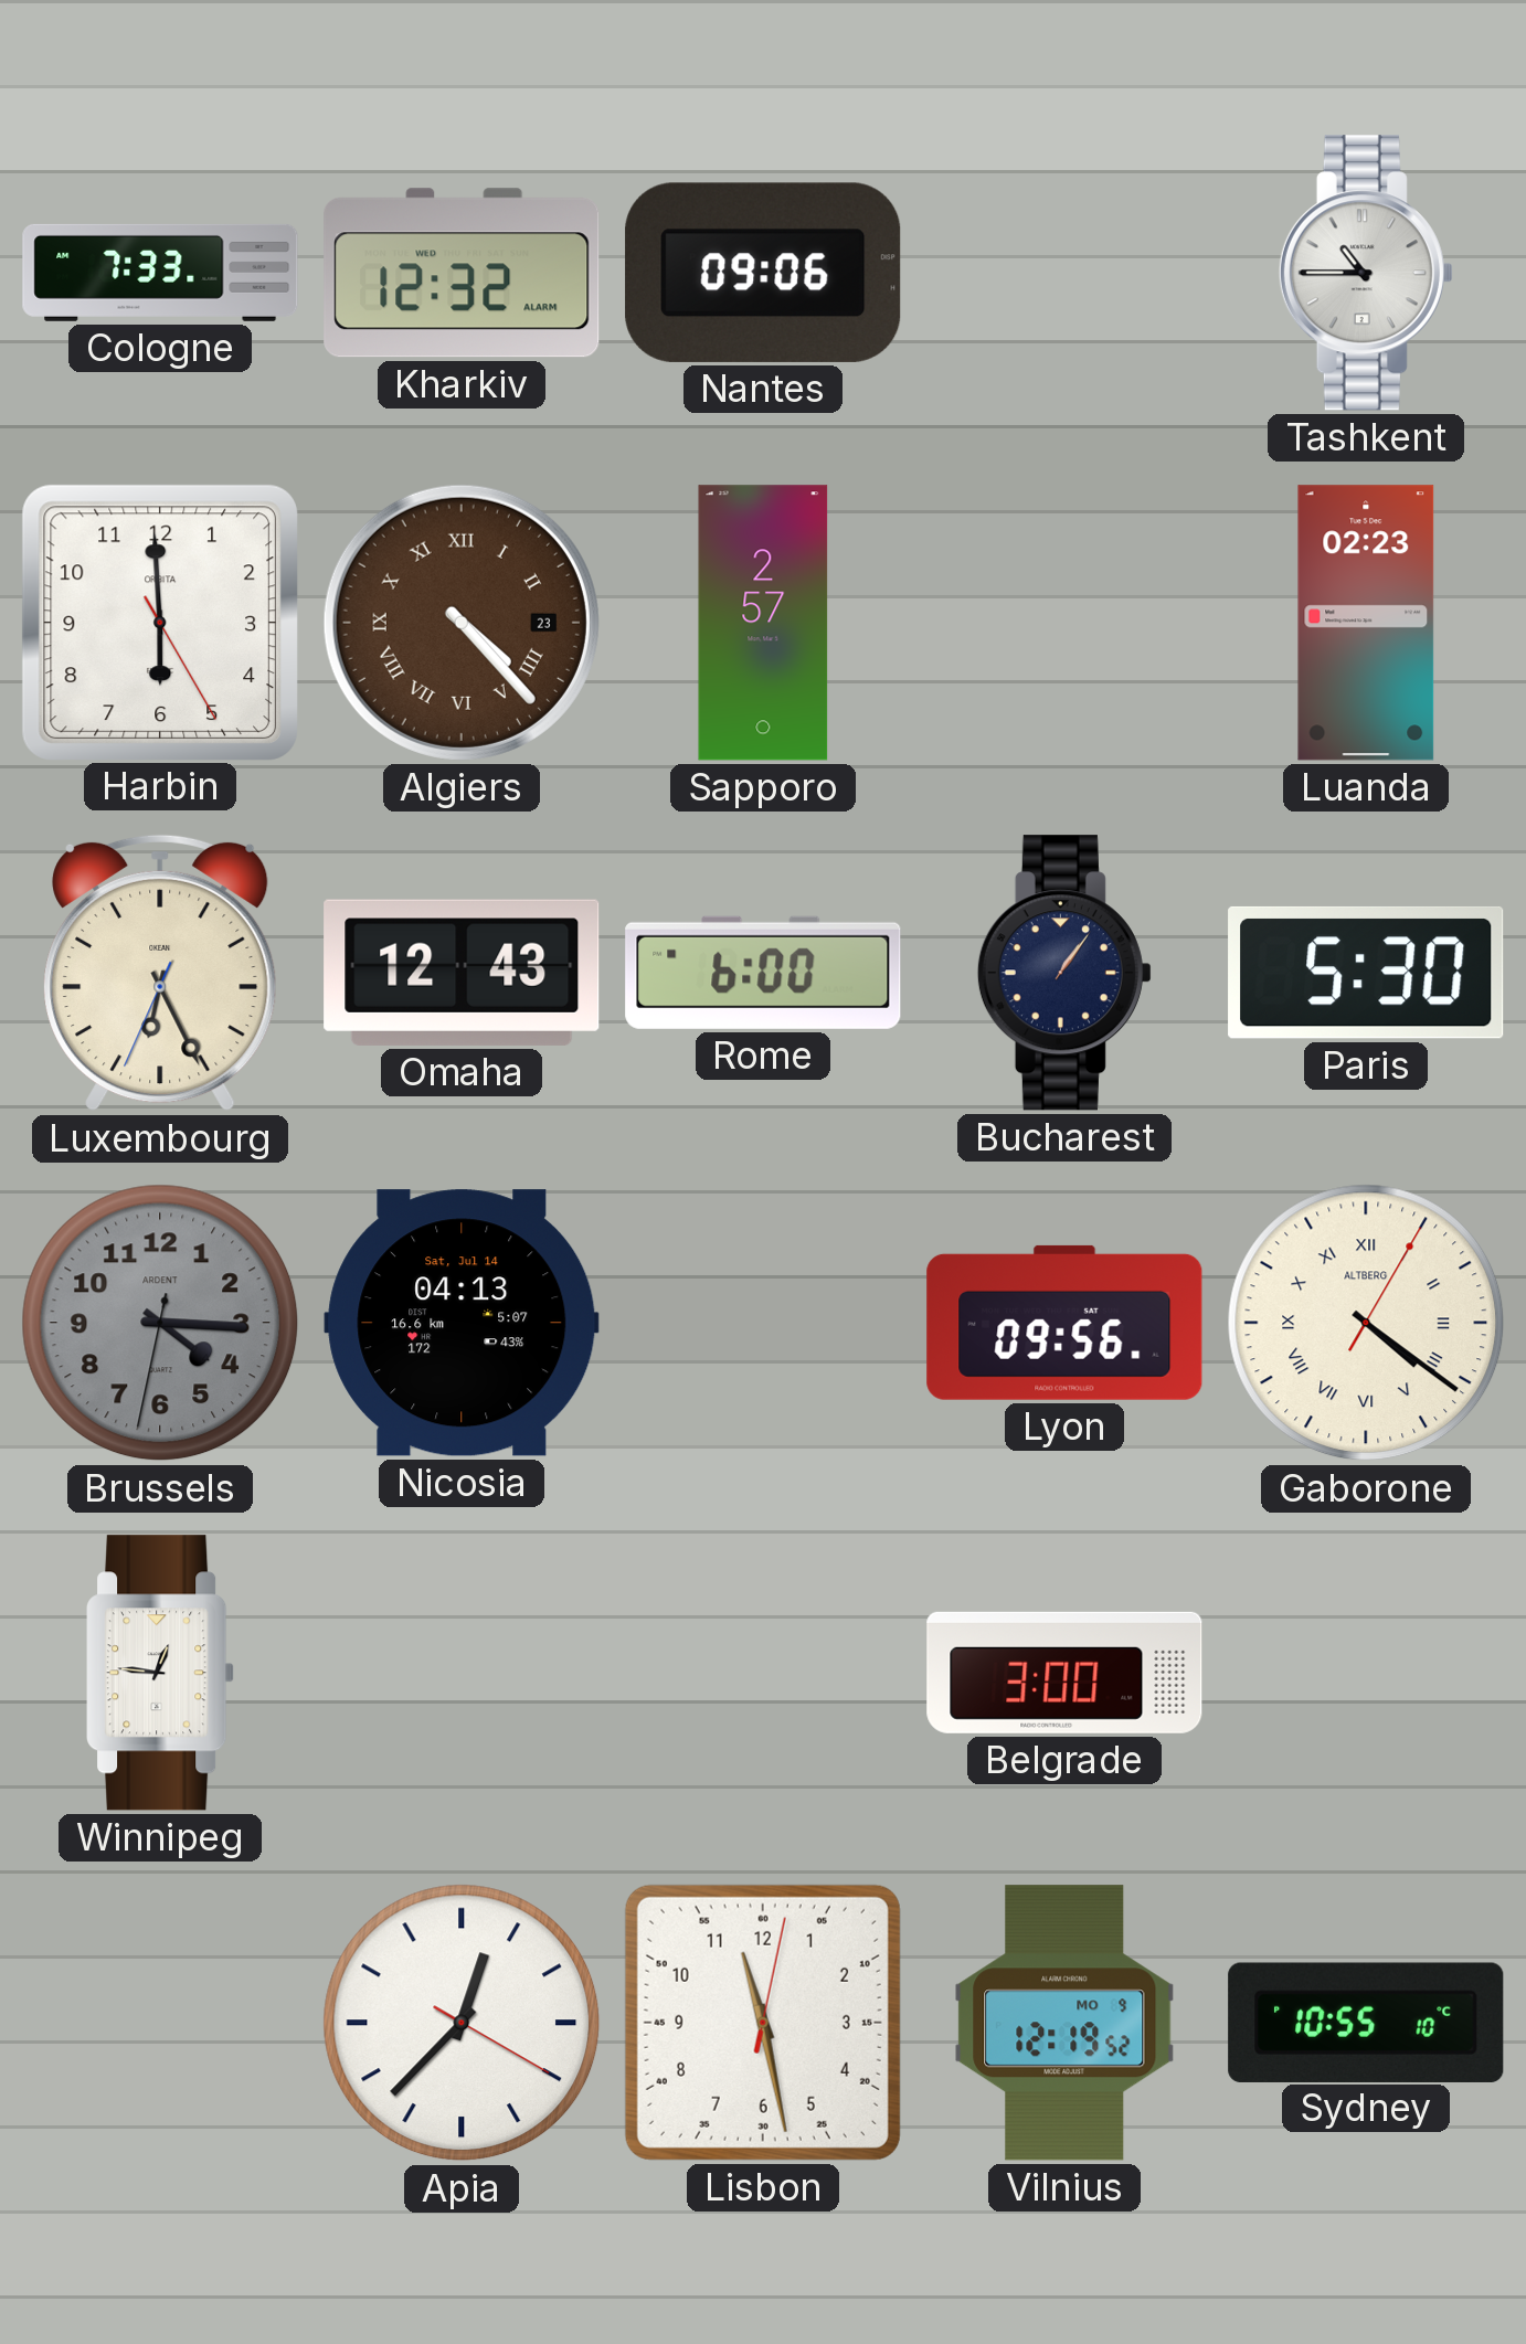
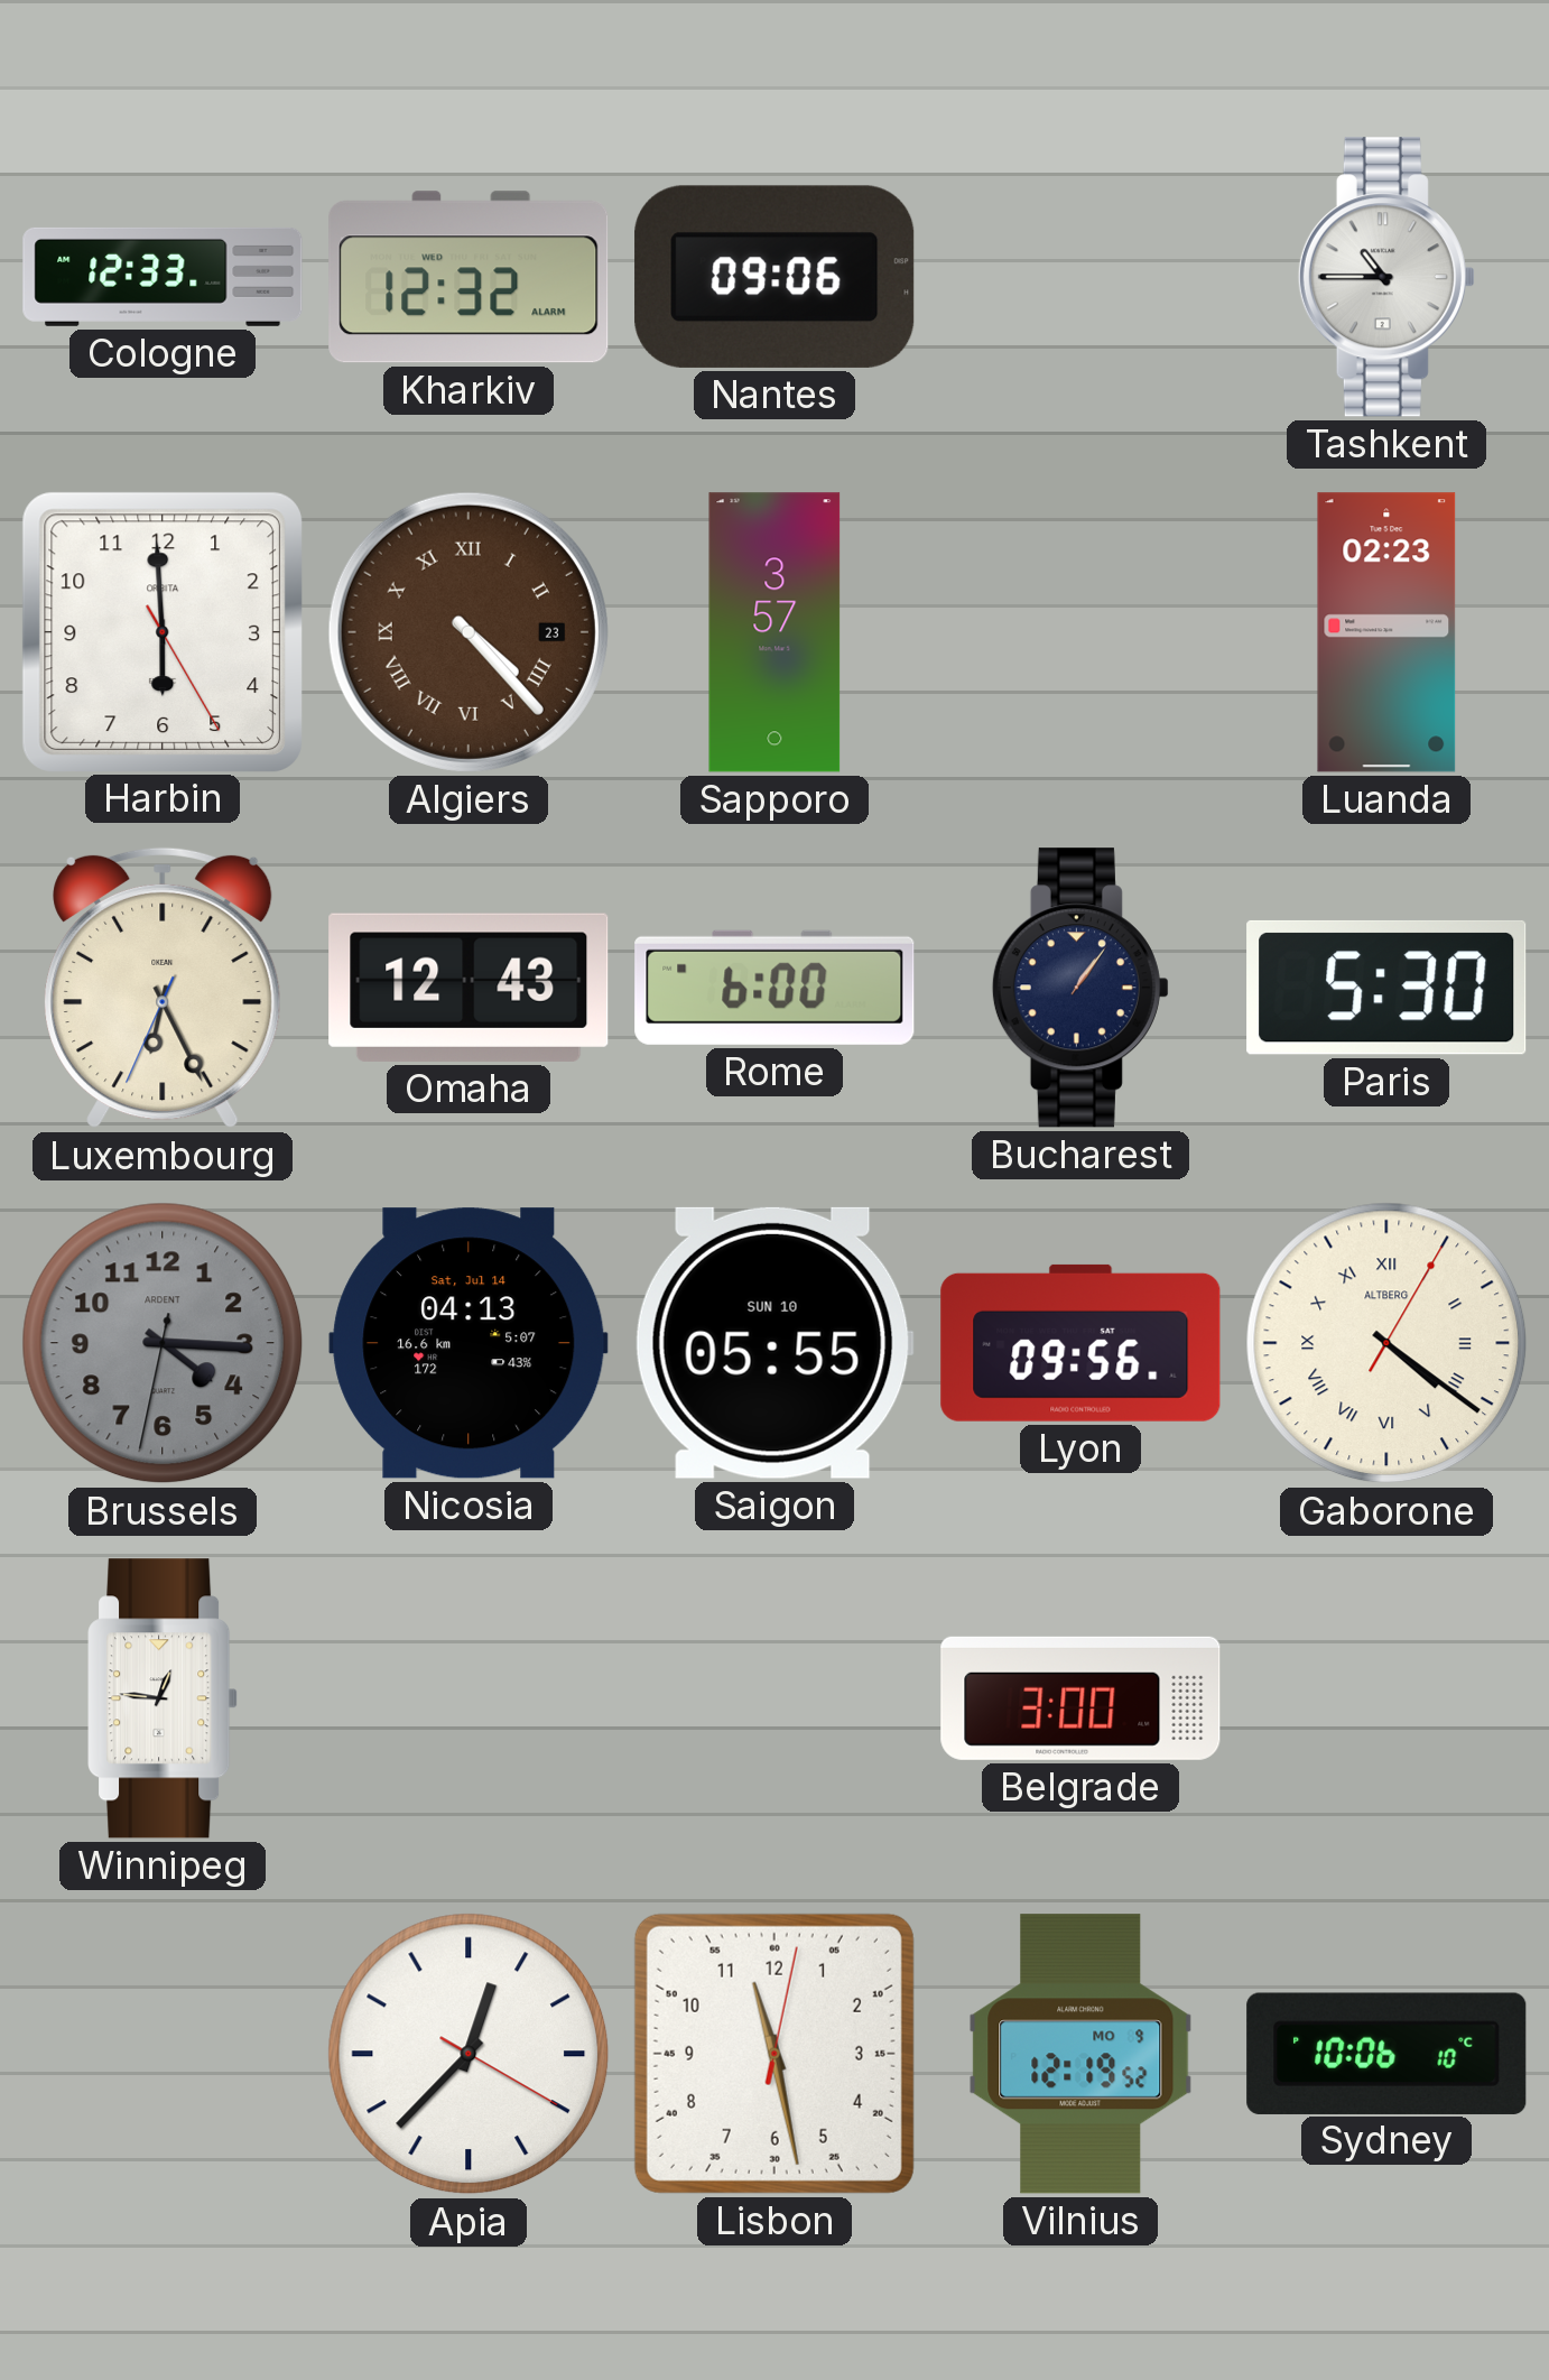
Cologne: 7:33 -> 12:33
Sapporo: 2:57 -> 3:57
Saigon: none -> 05:55
Sydney: 10:55 -> 10:06
